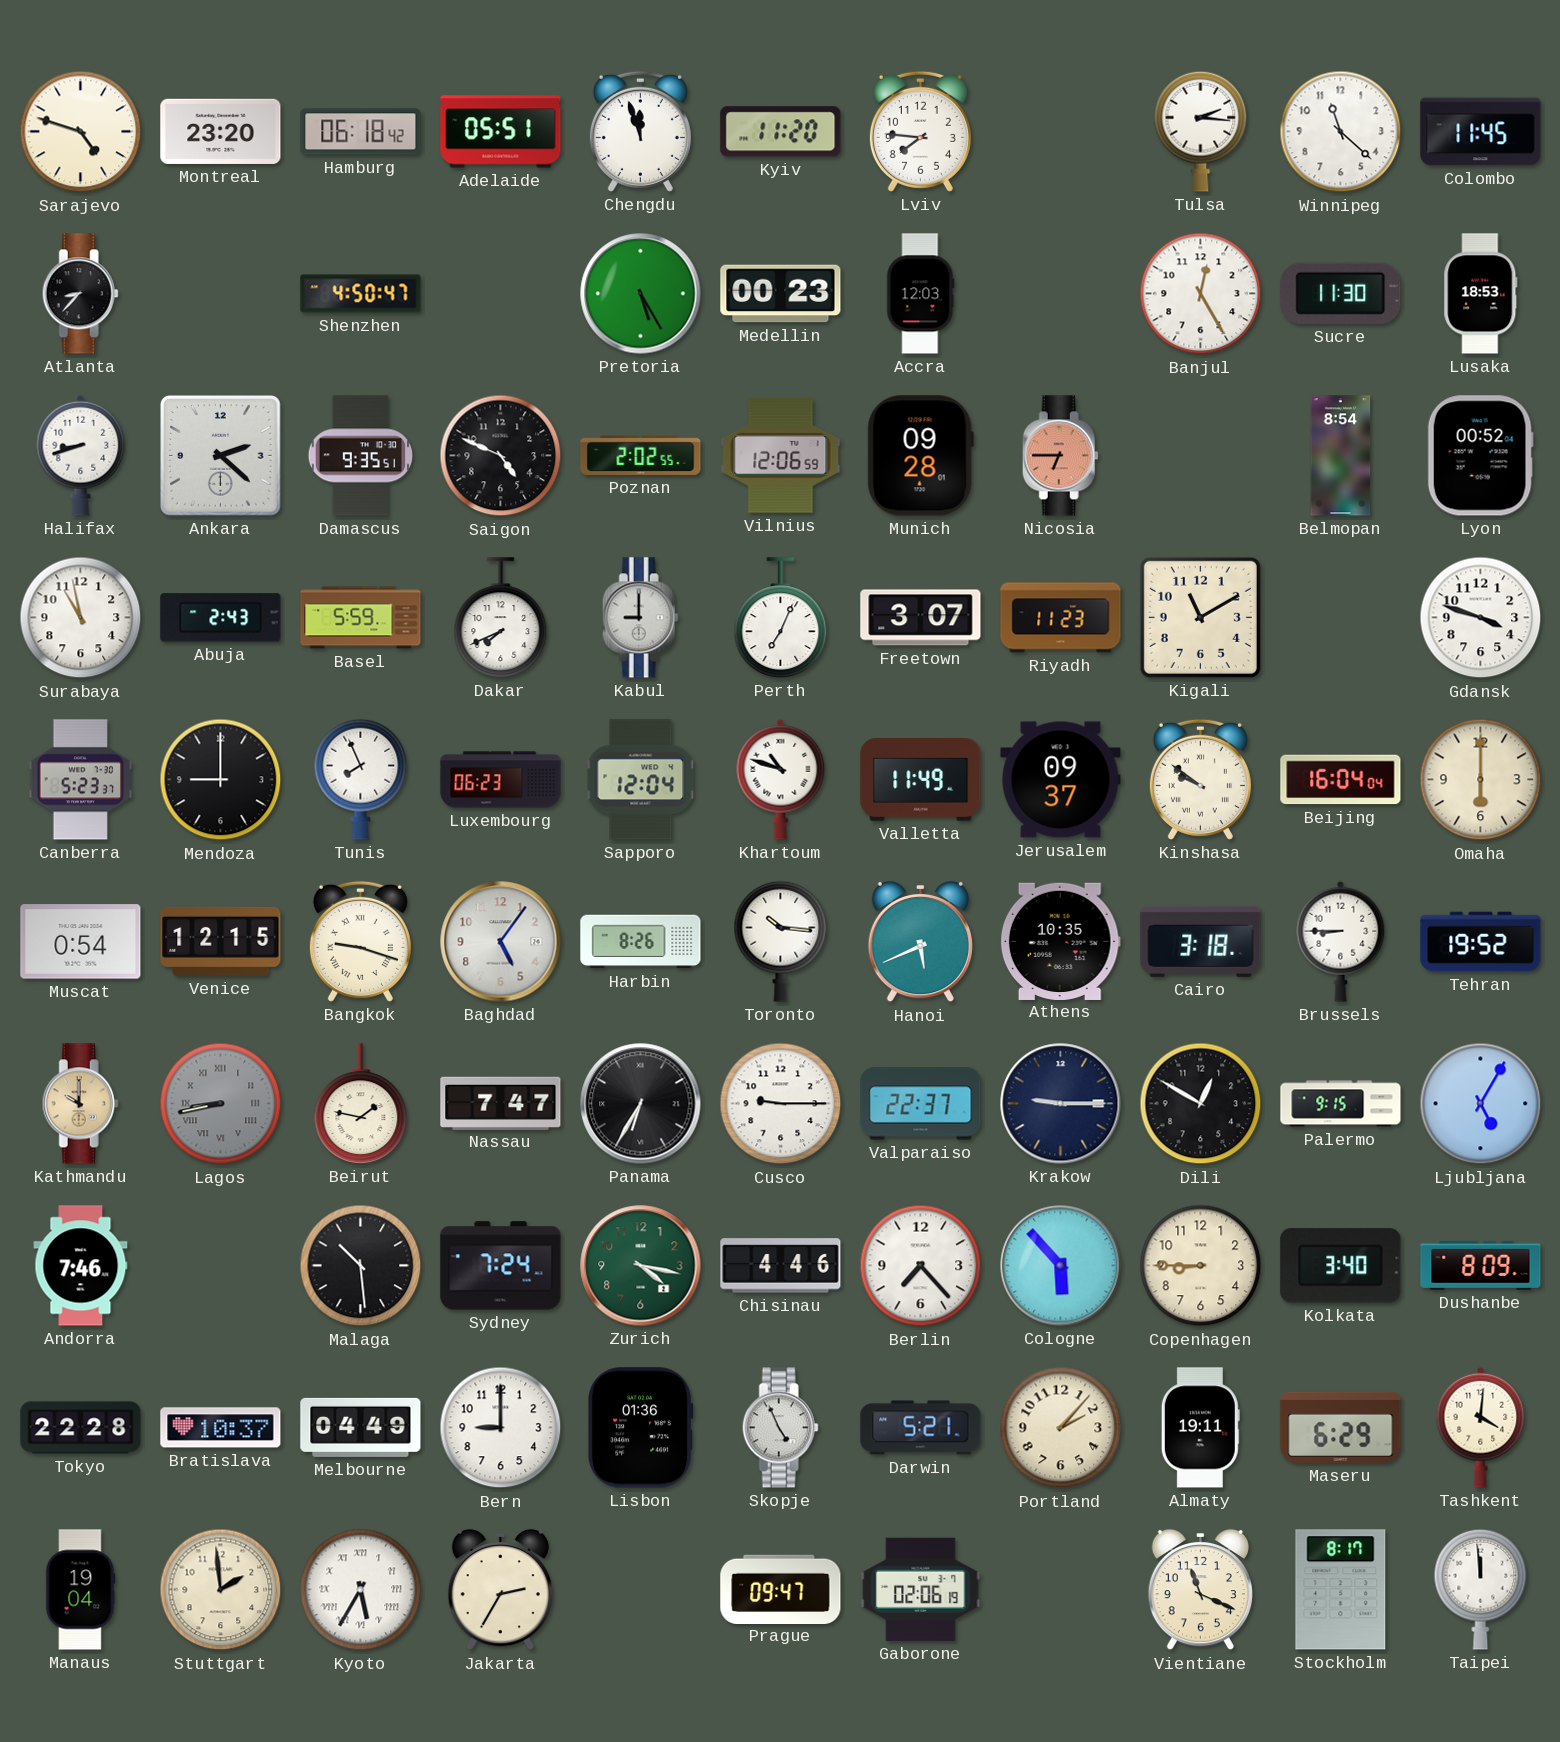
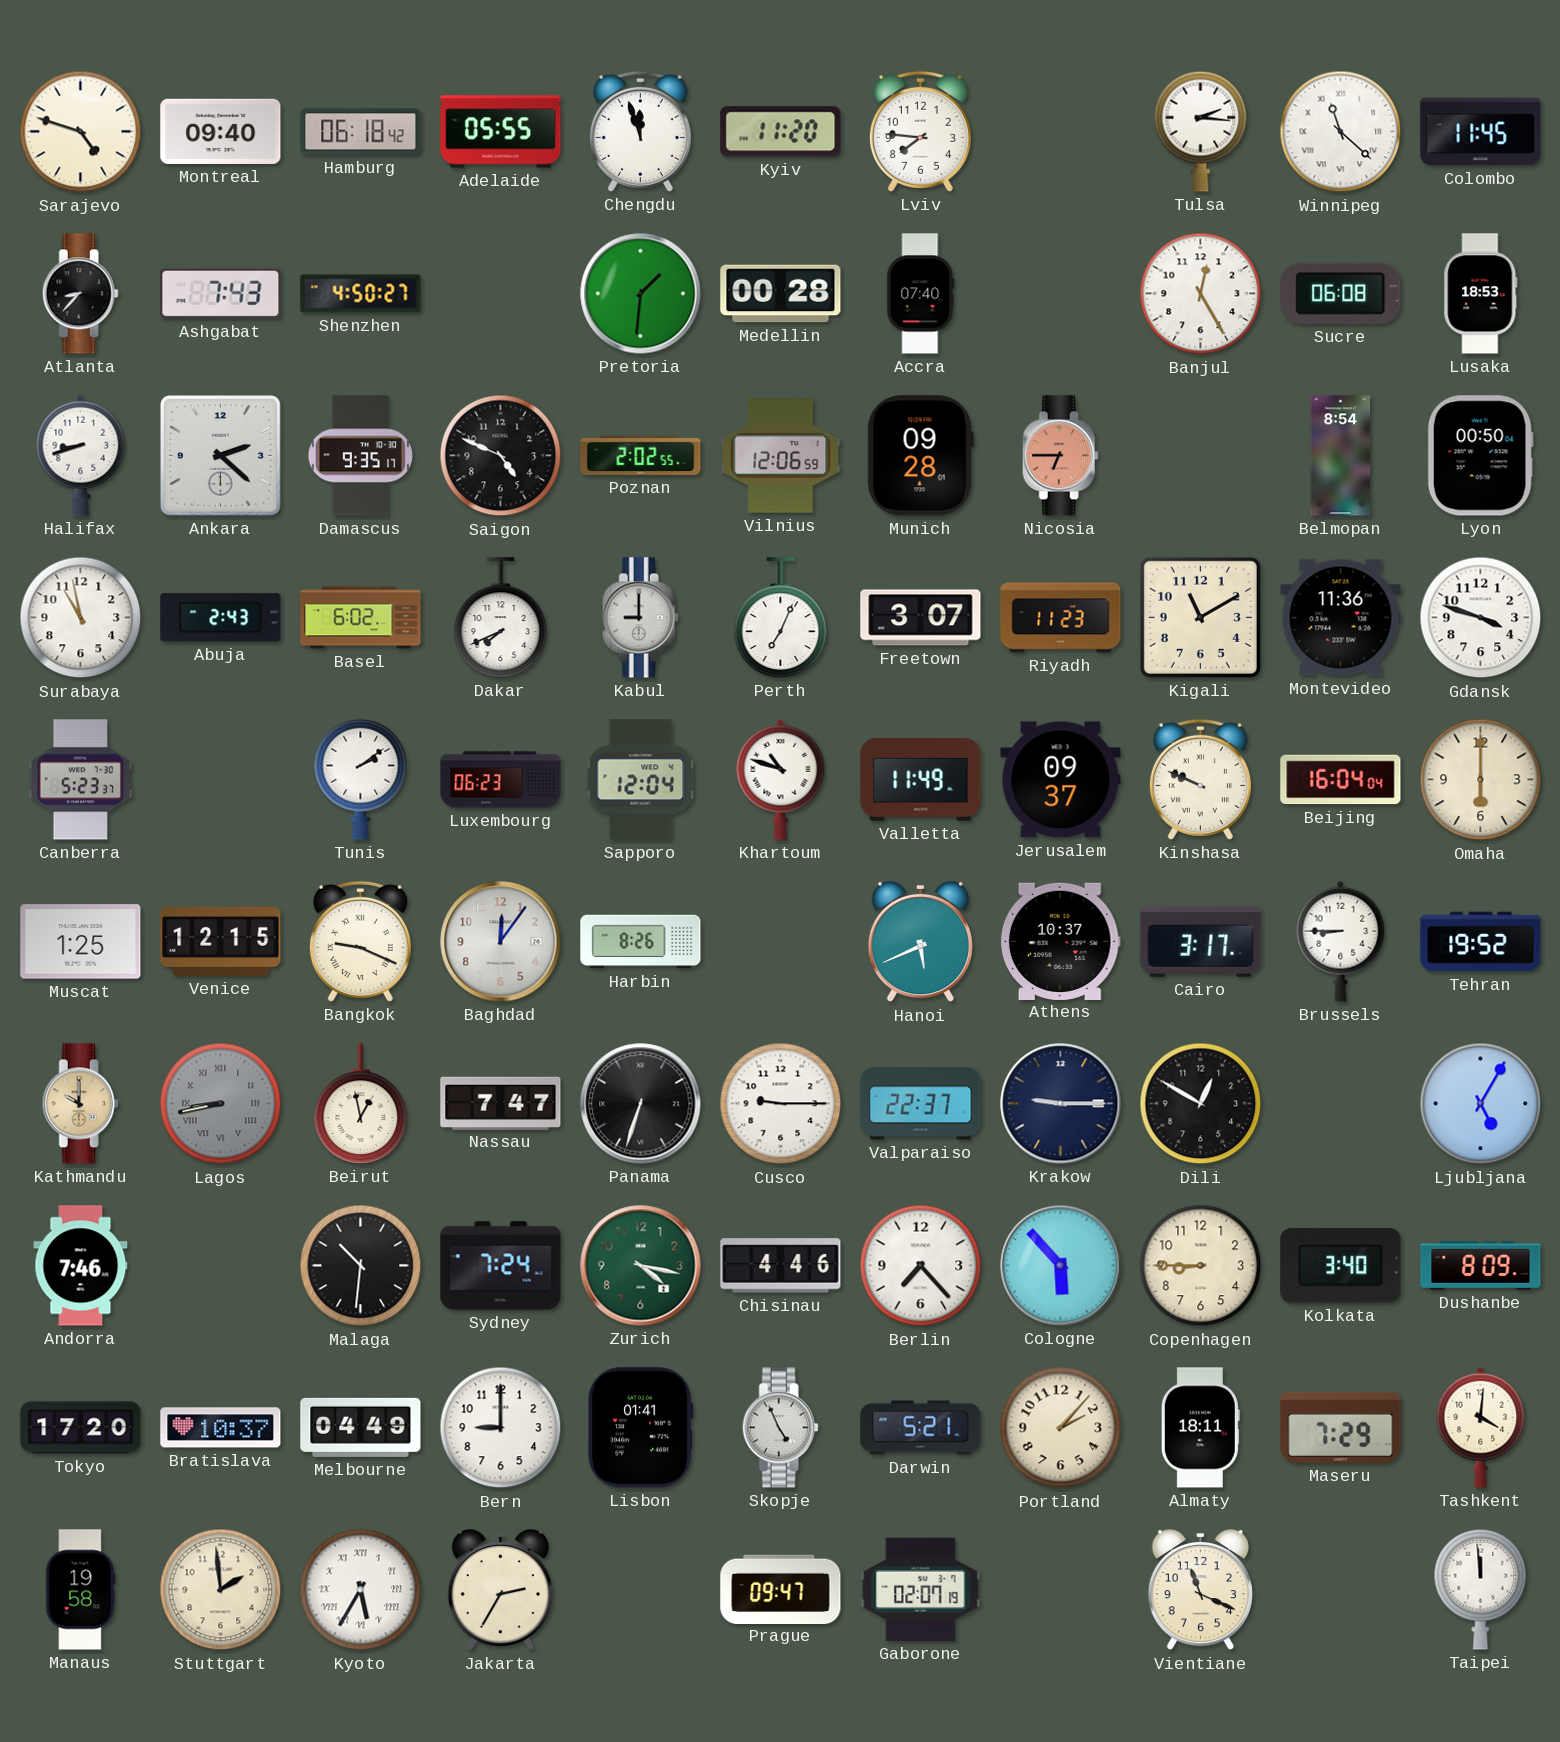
Montreal: 23:20 -> 09:40
Adelaide: 05:51 -> 05:55
Winnipeg numerals: Arabic -> Roman
Ashgabat: none -> 7:43
Shenzhen: 4:50:47 -> 4:50:27
Pretoria: 5:25 -> 1:31
Medellin: 00:23 -> 00:28
Accra: 12:03 -> 07:40
Sucre: 11:30 -> 06:08
Damascus: 9:35:51 -> 9:35:17
Lyon: 00:52 -> 00:50
Basel: 5:59 -> 6:02
Montevideo: none -> 11:36
Mendoza: 9:00 -> none
Tunis: 7:56 -> 2:09
Kinshasa: 9:51 -> 9:49
Muscat: 0:54 -> 1:25
Bangkok: 9:18 -> 9:19
Baghdad: 5:06 -> 12:06
Toronto: 10:16 -> none
Athens: 10:35 -> 10:37
Cairo: 3:18 -> 3:17
Beirut: 1:47 -> 12:58
Panama: 6:35 -> 6:33
Palermo: 9:15 -> none
Malaga: 10:29 -> 10:31
Tokyo: 22:28 -> 17:20
Lisbon: 01:36 -> 01:41
Almaty: 19:11 -> 18:11
Maseru: 6:29 -> 7:29
Manaus: 19:04 -> 19:58
Gaborone: 02:06 -> 02:07
Stockholm: 8:17 -> none
